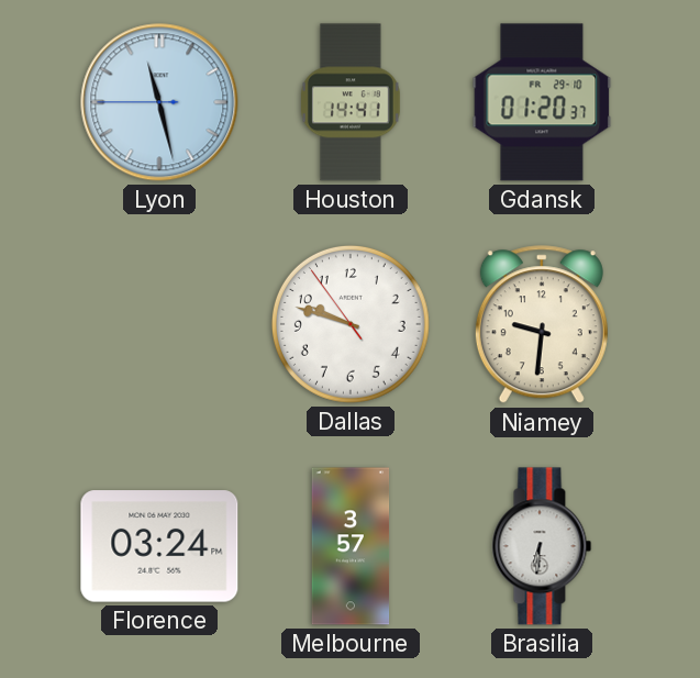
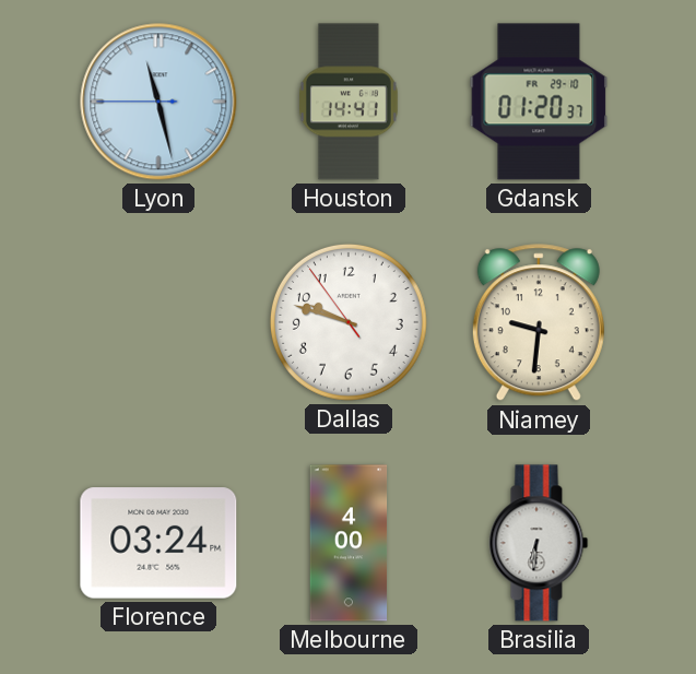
Melbourne: 3:57 -> 4:00
